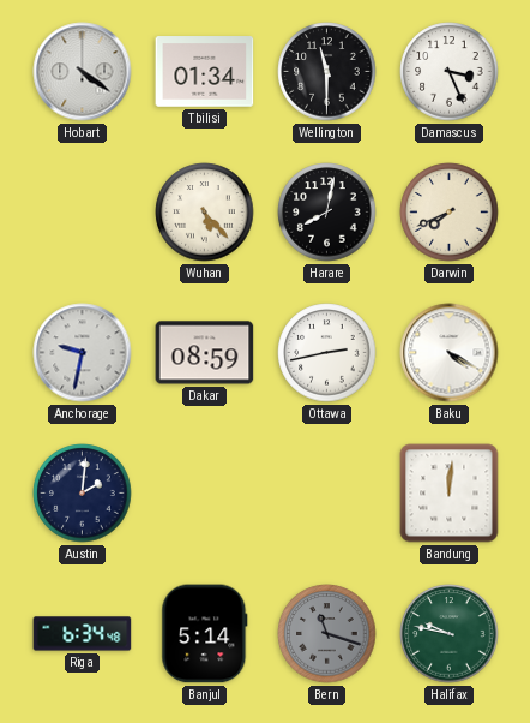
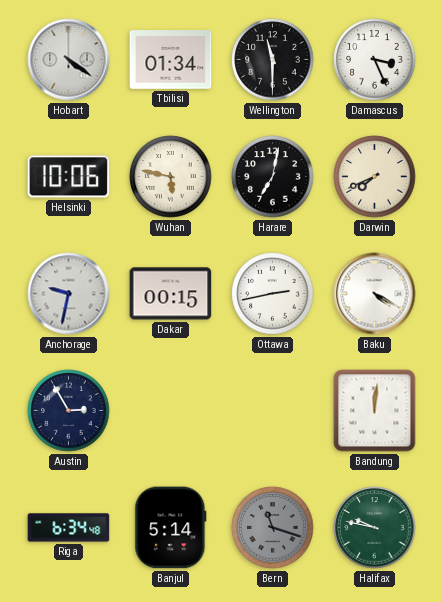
Helsinki: none -> 10:06
Wuhan: 5:23 -> 5:47
Harare: 8:02 -> 7:02
Dakar: 08:59 -> 00:15
Austin: 2:01 -> 2:55
